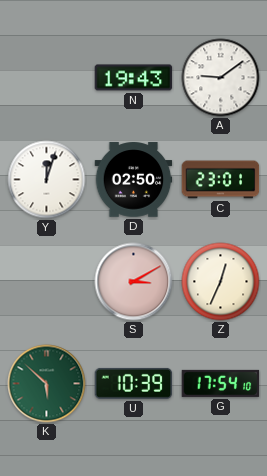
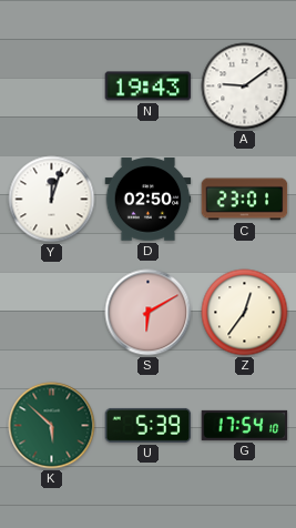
S: 3:10 -> 6:10
Z: 12:34 -> 12:36
U: 10:39 -> 5:39
